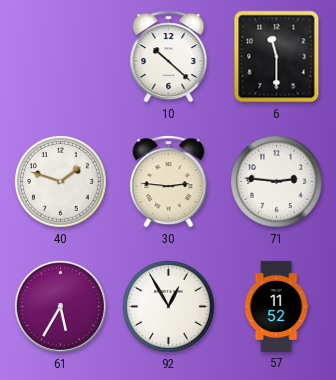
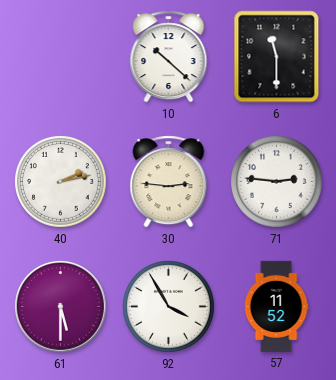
40: 1:48 -> 2:13
61: 5:35 -> 5:30
92: 12:55 -> 3:55
